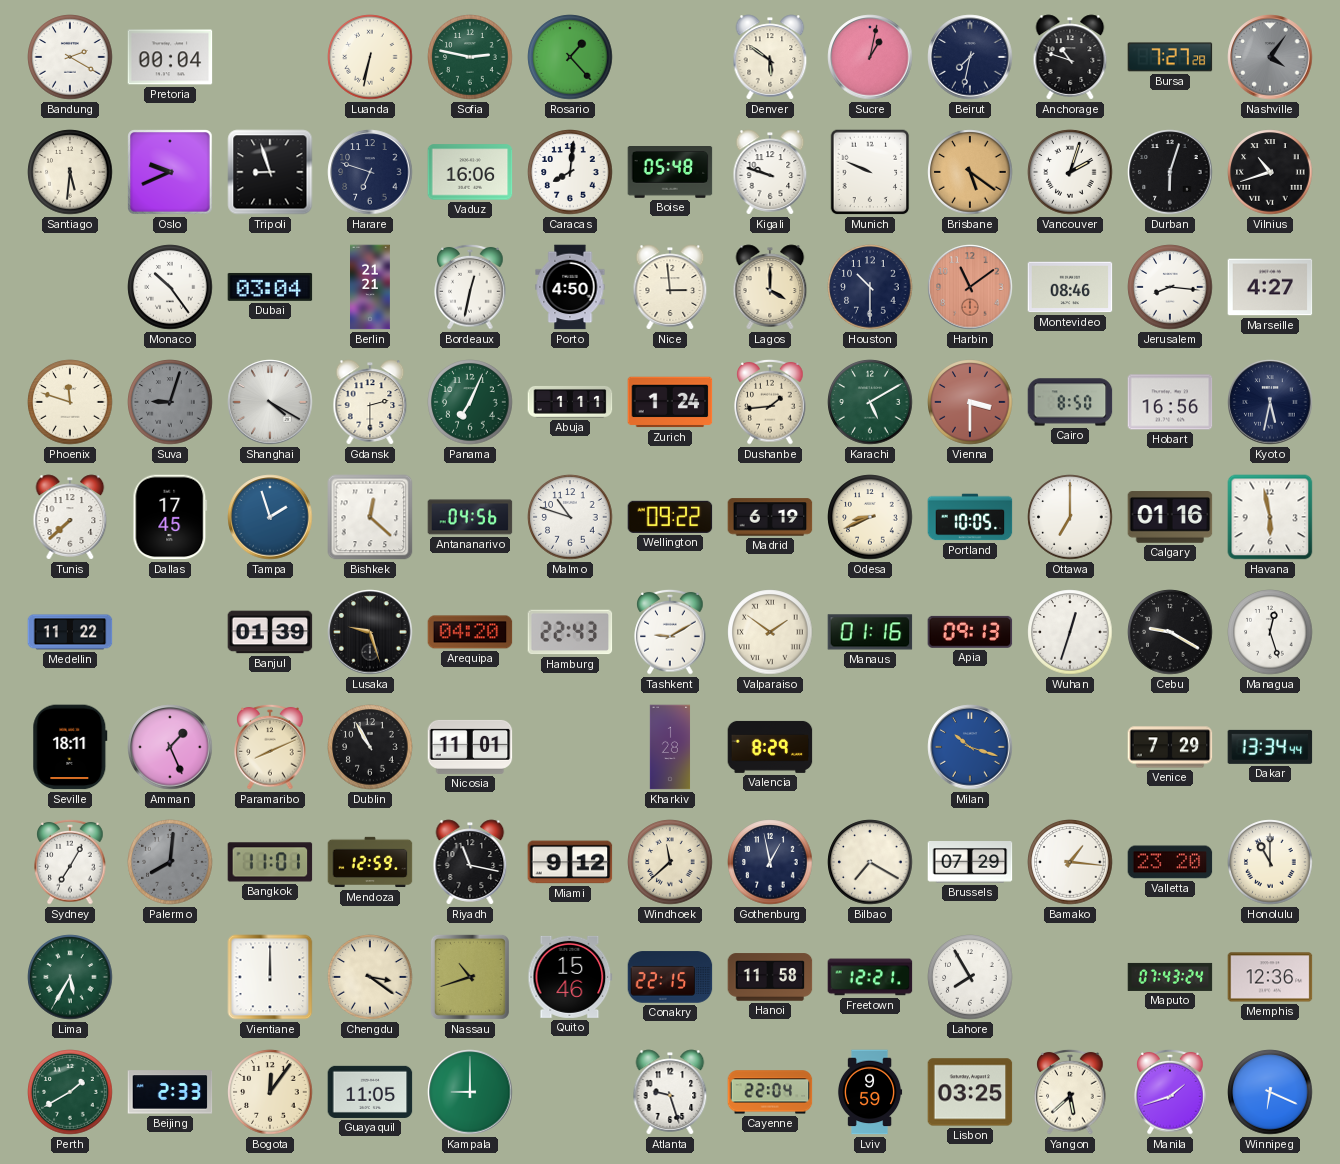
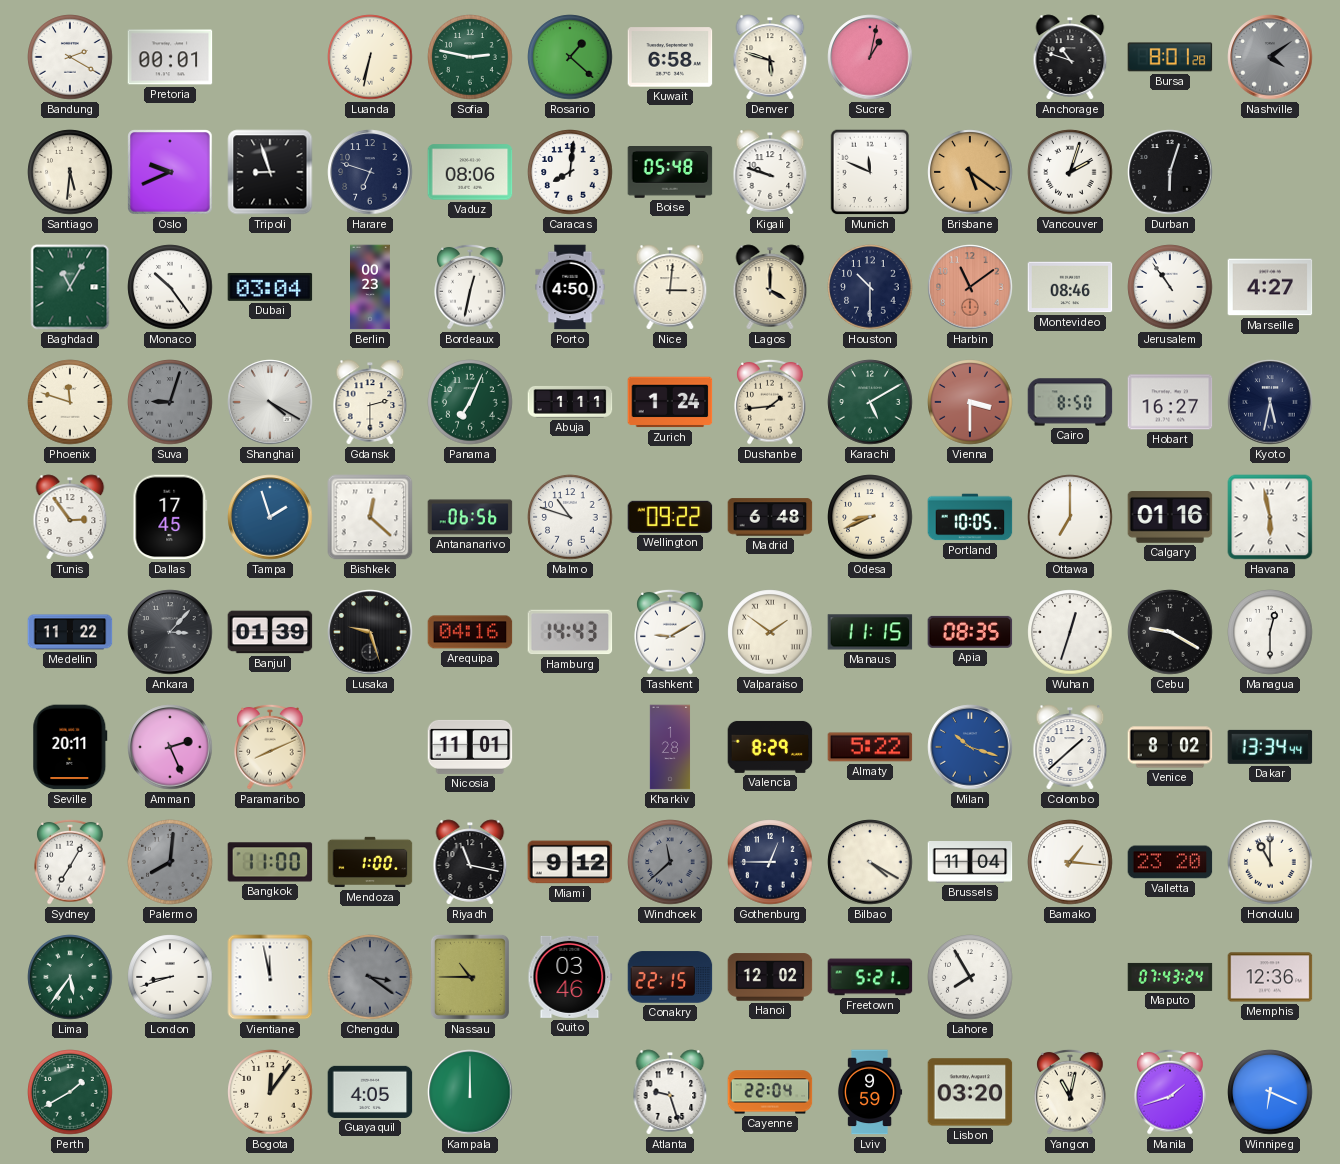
Pretoria: 00:04 -> 00:01
Rosario: 1:23 -> 1:22
Kuwait: none -> 6:58
Denver: 5:51 -> 5:48
Beirut: 7:32 -> none
Bursa: 7:27 -> 8:01
Nashville: 4:06 -> 4:09
Vaduz: 16:06 -> 08:06
Munich: 9:49 -> 11:49
Vilnius: 10:42 -> none
Baghdad: none -> 11:05
Berlin: 21:21 -> 00:23
Nice: 2:59 -> 3:01
Jerusalem: 8:16 -> 10:54
Hobart: 16:56 -> 16:27
Tunis: 7:38 -> 2:54
Antananarivo: 04:56 -> 06:56
Madrid: 6:19 -> 6:48
Ankara: none -> 3:07
Arequipa: 04:20 -> 04:16
Hamburg: 22:43 -> 14:43
Manaus: 01:16 -> 11:15
Apia: 09:13 -> 08:35
Managua: 12:27 -> 12:30
Seville: 18:11 -> 20:11
Amman: 1:26 -> 2:26
Dublin: 10:55 -> none
Almaty: none -> 5:22
Colombo: none -> 1:38
Venice: 7:29 -> 8:02
Bangkok: 11:01 -> 11:00
Mendoza: 12:59 -> 1:00
Windhoek dial: cream -> grey
Gothenburg: 12:58 -> 12:45
Bilbao: 7:20 -> 4:20
Brussels: 07:29 -> 11:04
Lima: 5:35 -> 5:36
London: none -> 8:42
Vientiane: 12:00 -> 11:58
Chengdu dial: cream -> grey
Nassau: 10:42 -> 10:45
Quito: 15:46 -> 03:46
Hanoi: 11:58 -> 12:02
Freetown: 12:21 -> 5:21
Beijing: 2:33 -> none
Guayaquil: 11:05 -> 4:05
Kampala: 9:00 -> 12:00
Lisbon: 03:25 -> 03:20
Yangon: 5:38 -> 11:02
